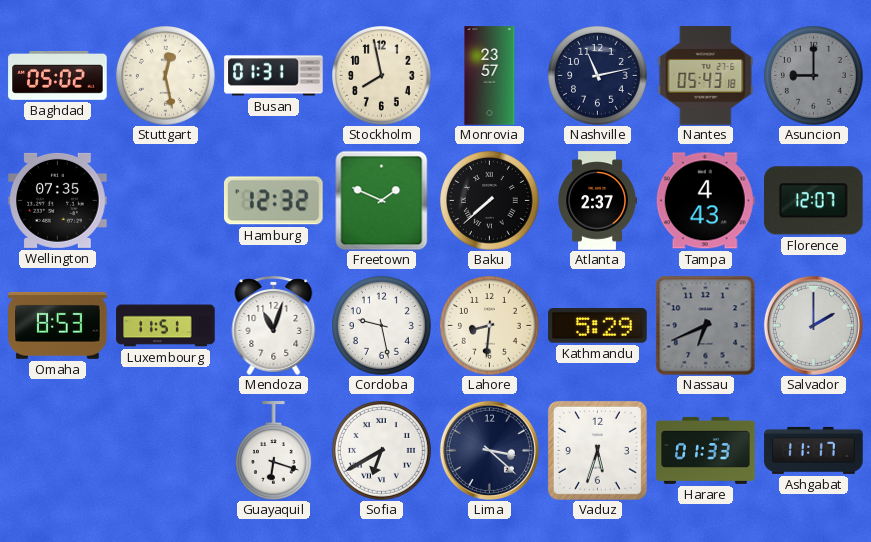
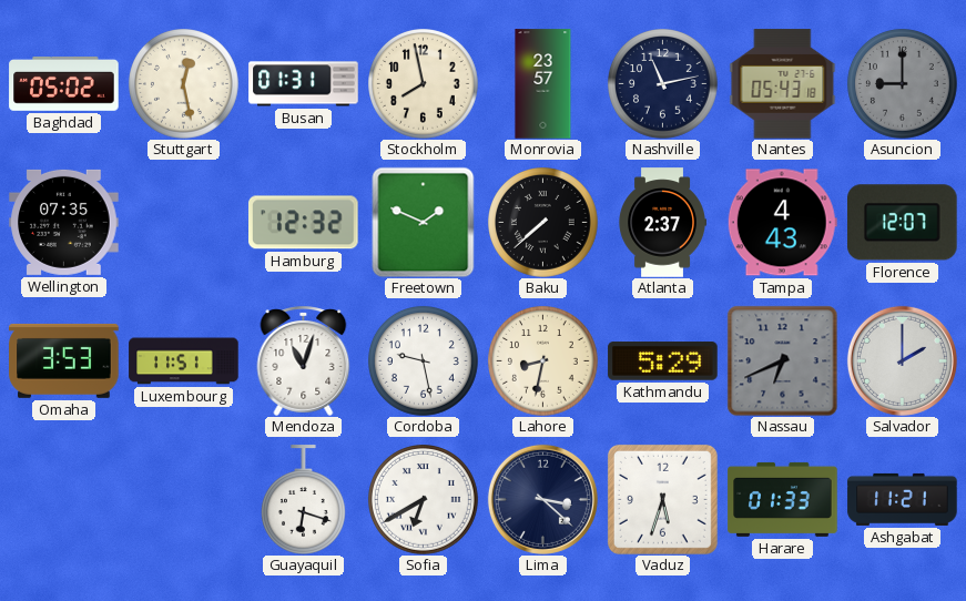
Omaha: 8:53 -> 3:53
Lahore: 8:31 -> 8:32
Ashgabat: 11:17 -> 11:21
